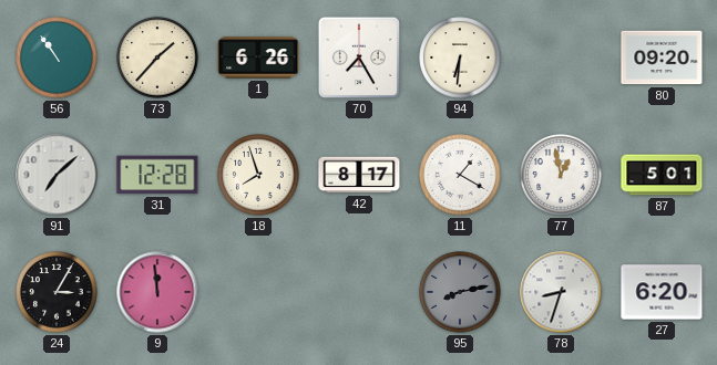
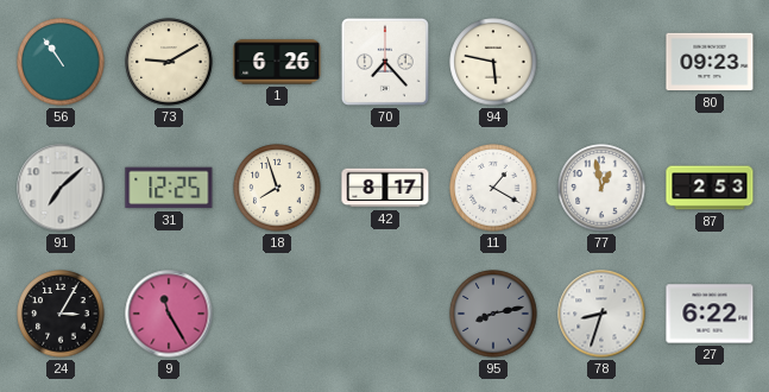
73: 1:37 -> 9:10
70: 7:25 -> 7:23
94: 6:31 -> 5:47
80: 09:20 -> 09:23
31: 12:28 -> 12:25
87: 5:01 -> 2:53
9: 11:59 -> 11:25
27: 6:20 -> 6:22
